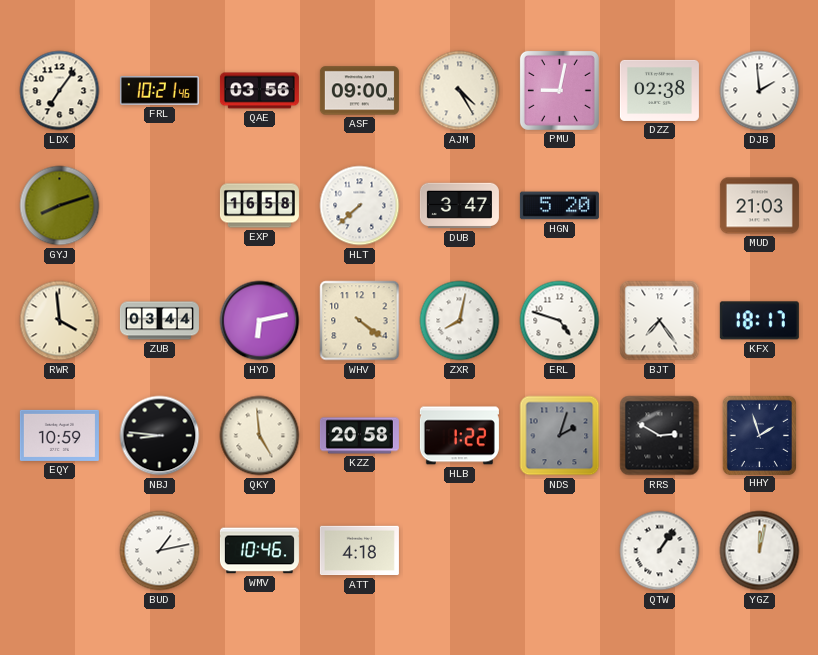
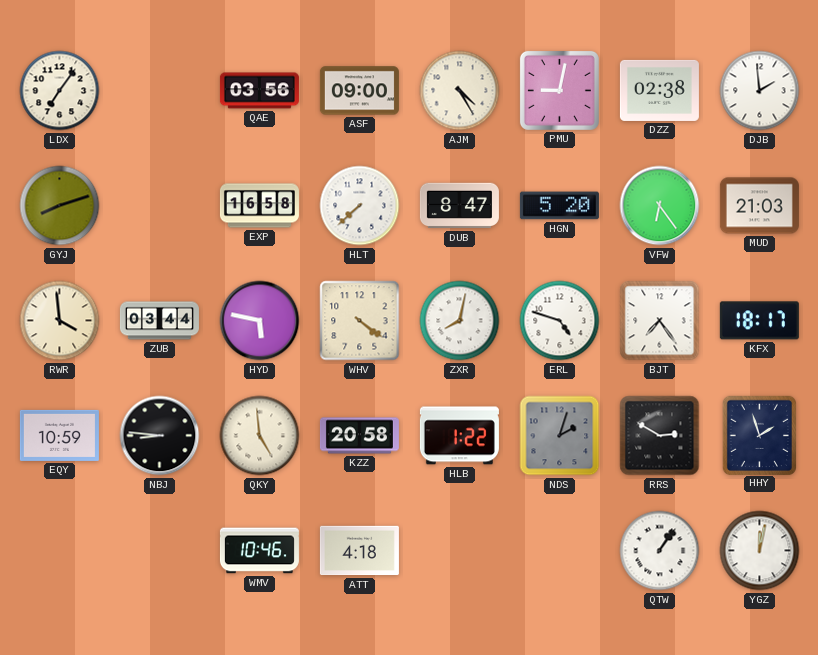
FRL: 10:21 -> none
DUB: 3:47 -> 8:47
VFW: none -> 6:24
HYD: 6:13 -> 5:47
BUD: 1:13 -> none
